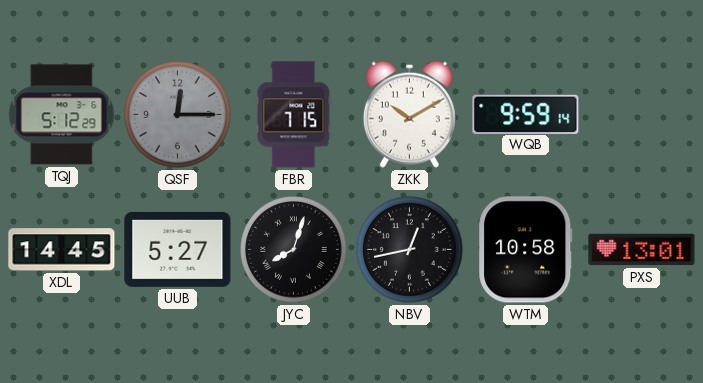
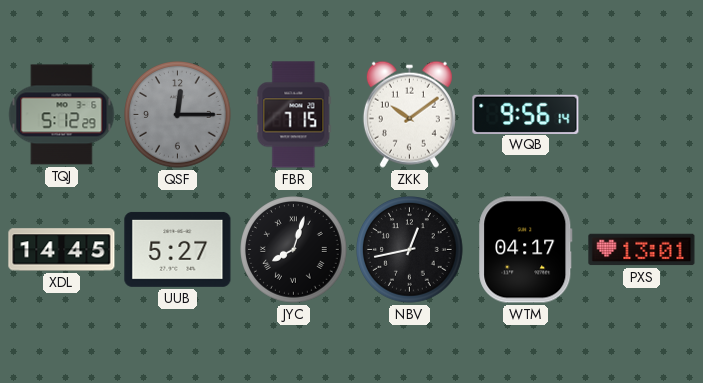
ZKK: 10:10 -> 10:09
WQB: 9:59 -> 9:56
WTM: 10:58 -> 04:17
